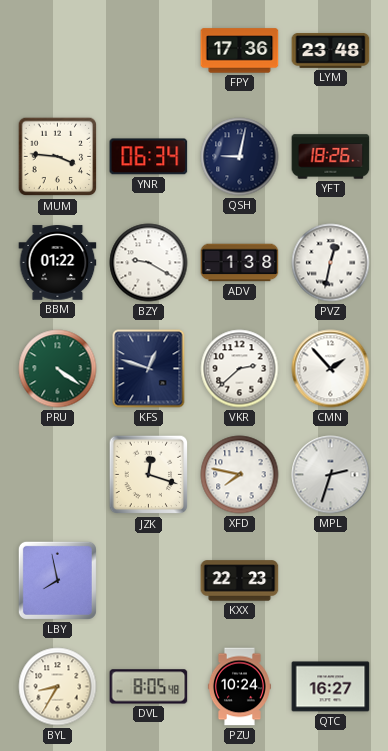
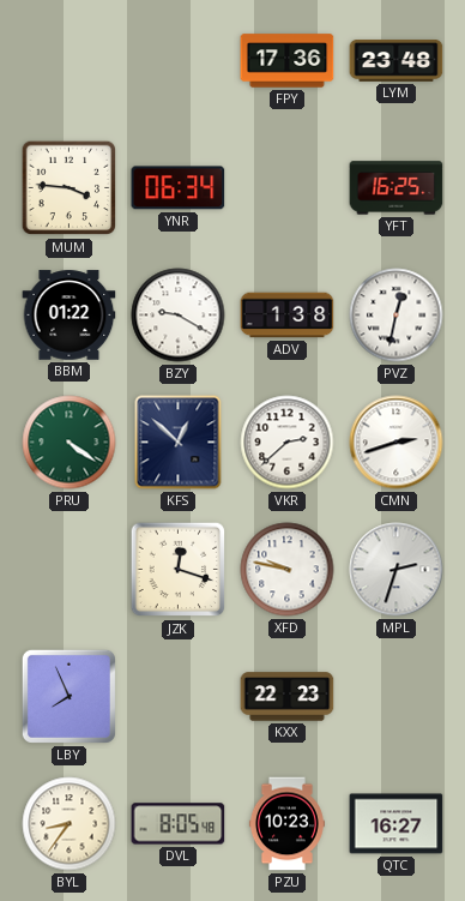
QSH: 9:02 -> none
YFT: 18:26 -> 16:25
KFS: 12:48 -> 12:52
CMN: 1:53 -> 2:42
XFD: 7:47 -> 9:47
LBY: 7:58 -> 7:56
BYL: 8:35 -> 8:36
PZU: 10:24 -> 10:23
